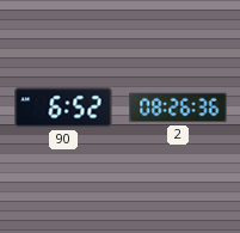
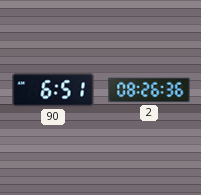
90: 6:52 -> 6:51
